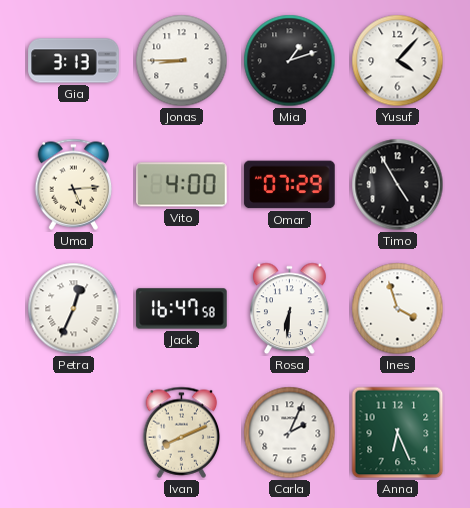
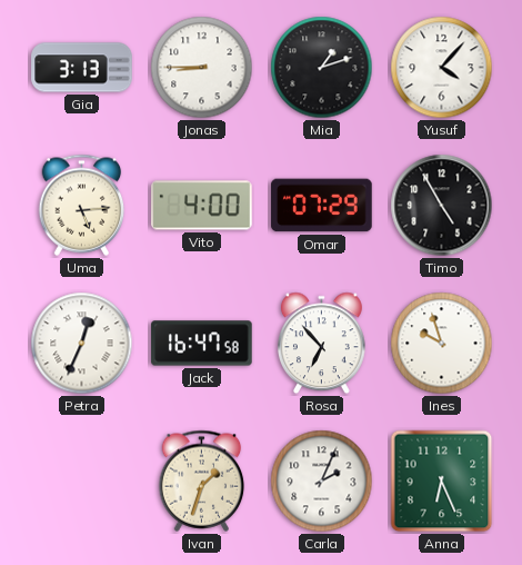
Rosa: 6:31 -> 6:53
Ines: 3:57 -> 9:57
Ivan: 8:11 -> 1:33
